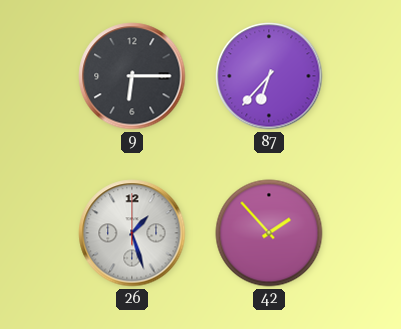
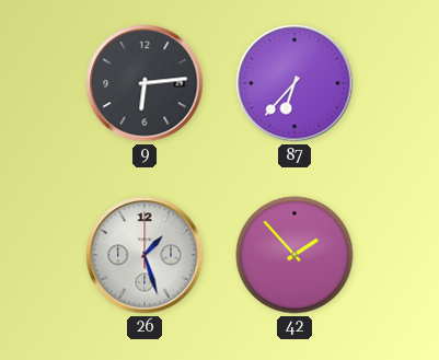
9: 6:15 -> 6:14
